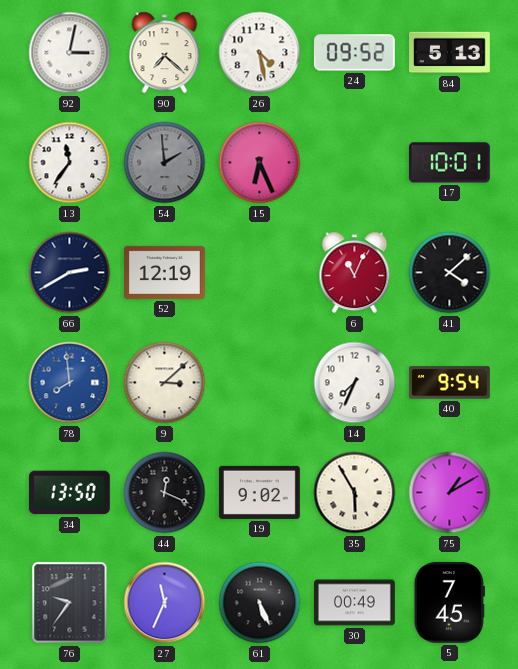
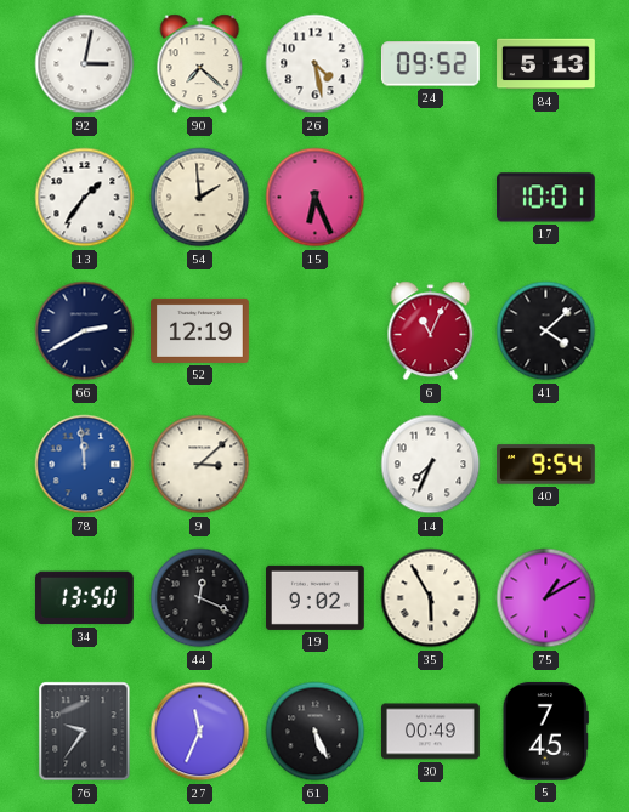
13: 11:36 -> 1:36
54 dial: grey -> cream
78: 7:59 -> 11:59
